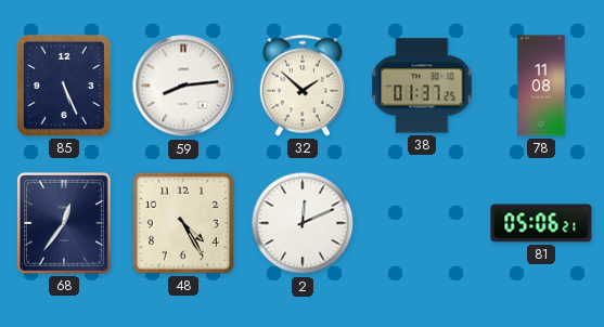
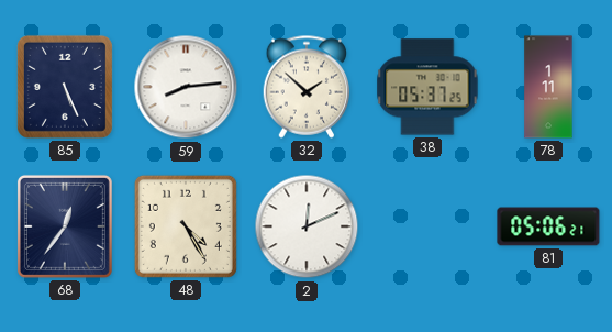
38: 01:37 -> 05:37
78: 11:08 -> 1:11
